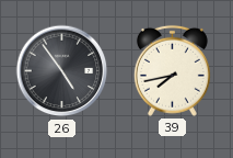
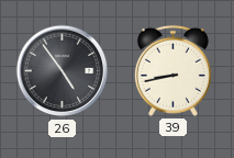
39: 7:43 -> 8:43
